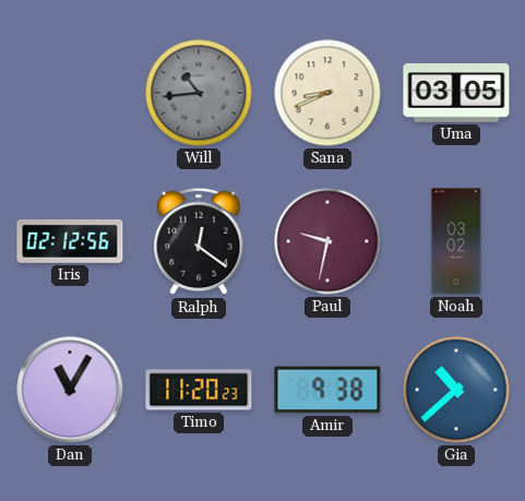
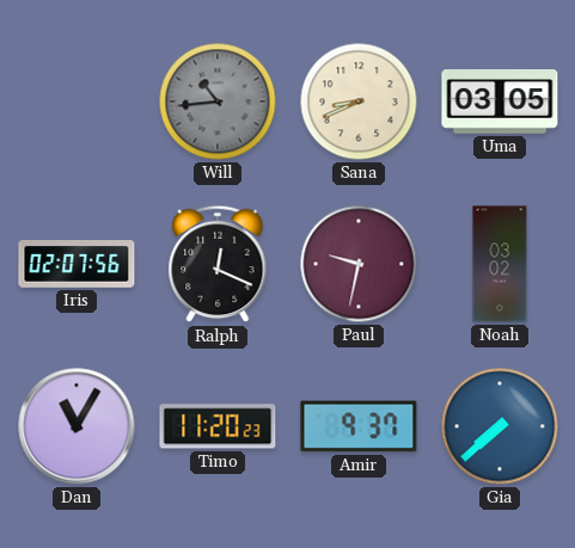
Iris: 02:12 -> 02:07
Ralph: 12:21 -> 12:19
Amir: 9:38 -> 9:37
Gia: 10:38 -> 7:38
